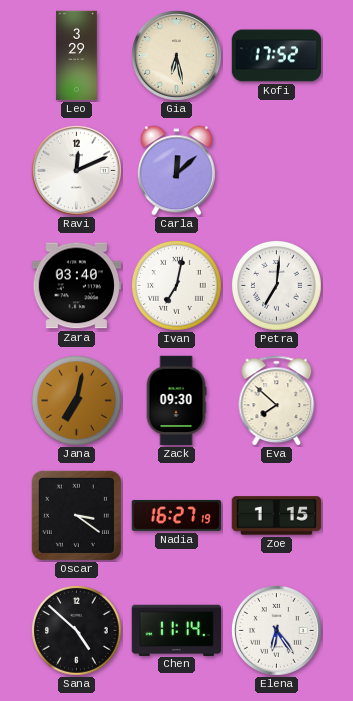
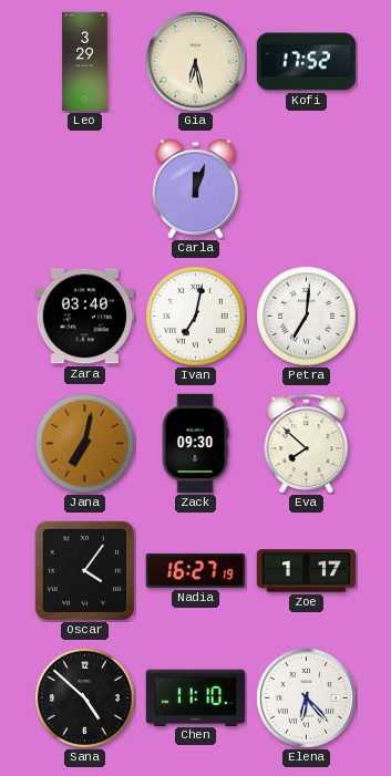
Ravi: 12:11 -> none
Carla: 12:08 -> 12:03
Oscar: 3:21 -> 4:06
Zoe: 1:15 -> 1:17
Chen: 11:14 -> 11:10
Elena: 6:24 -> 6:23
